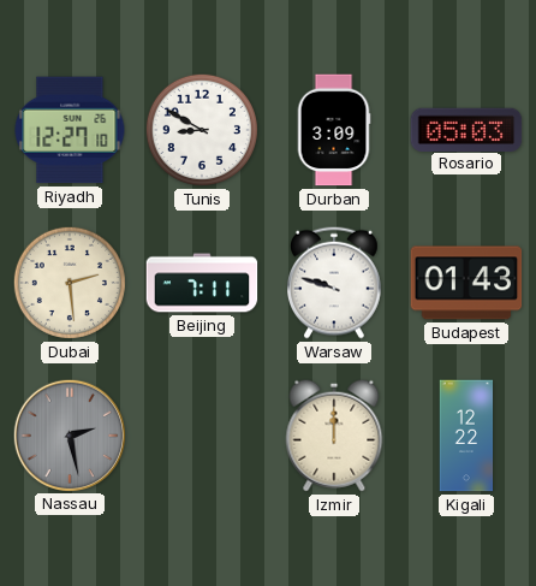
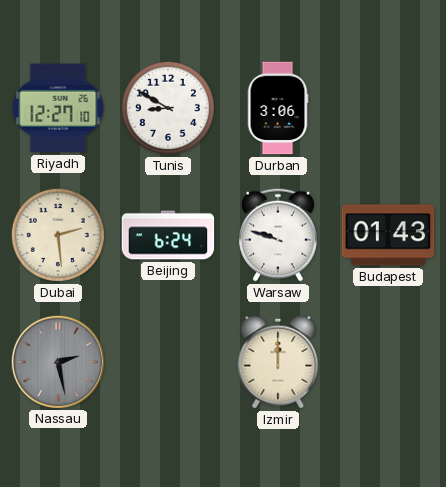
Durban: 3:09 -> 3:06
Rosario: 05:03 -> none
Beijing: 7:11 -> 6:24
Kigali: 12:22 -> none
